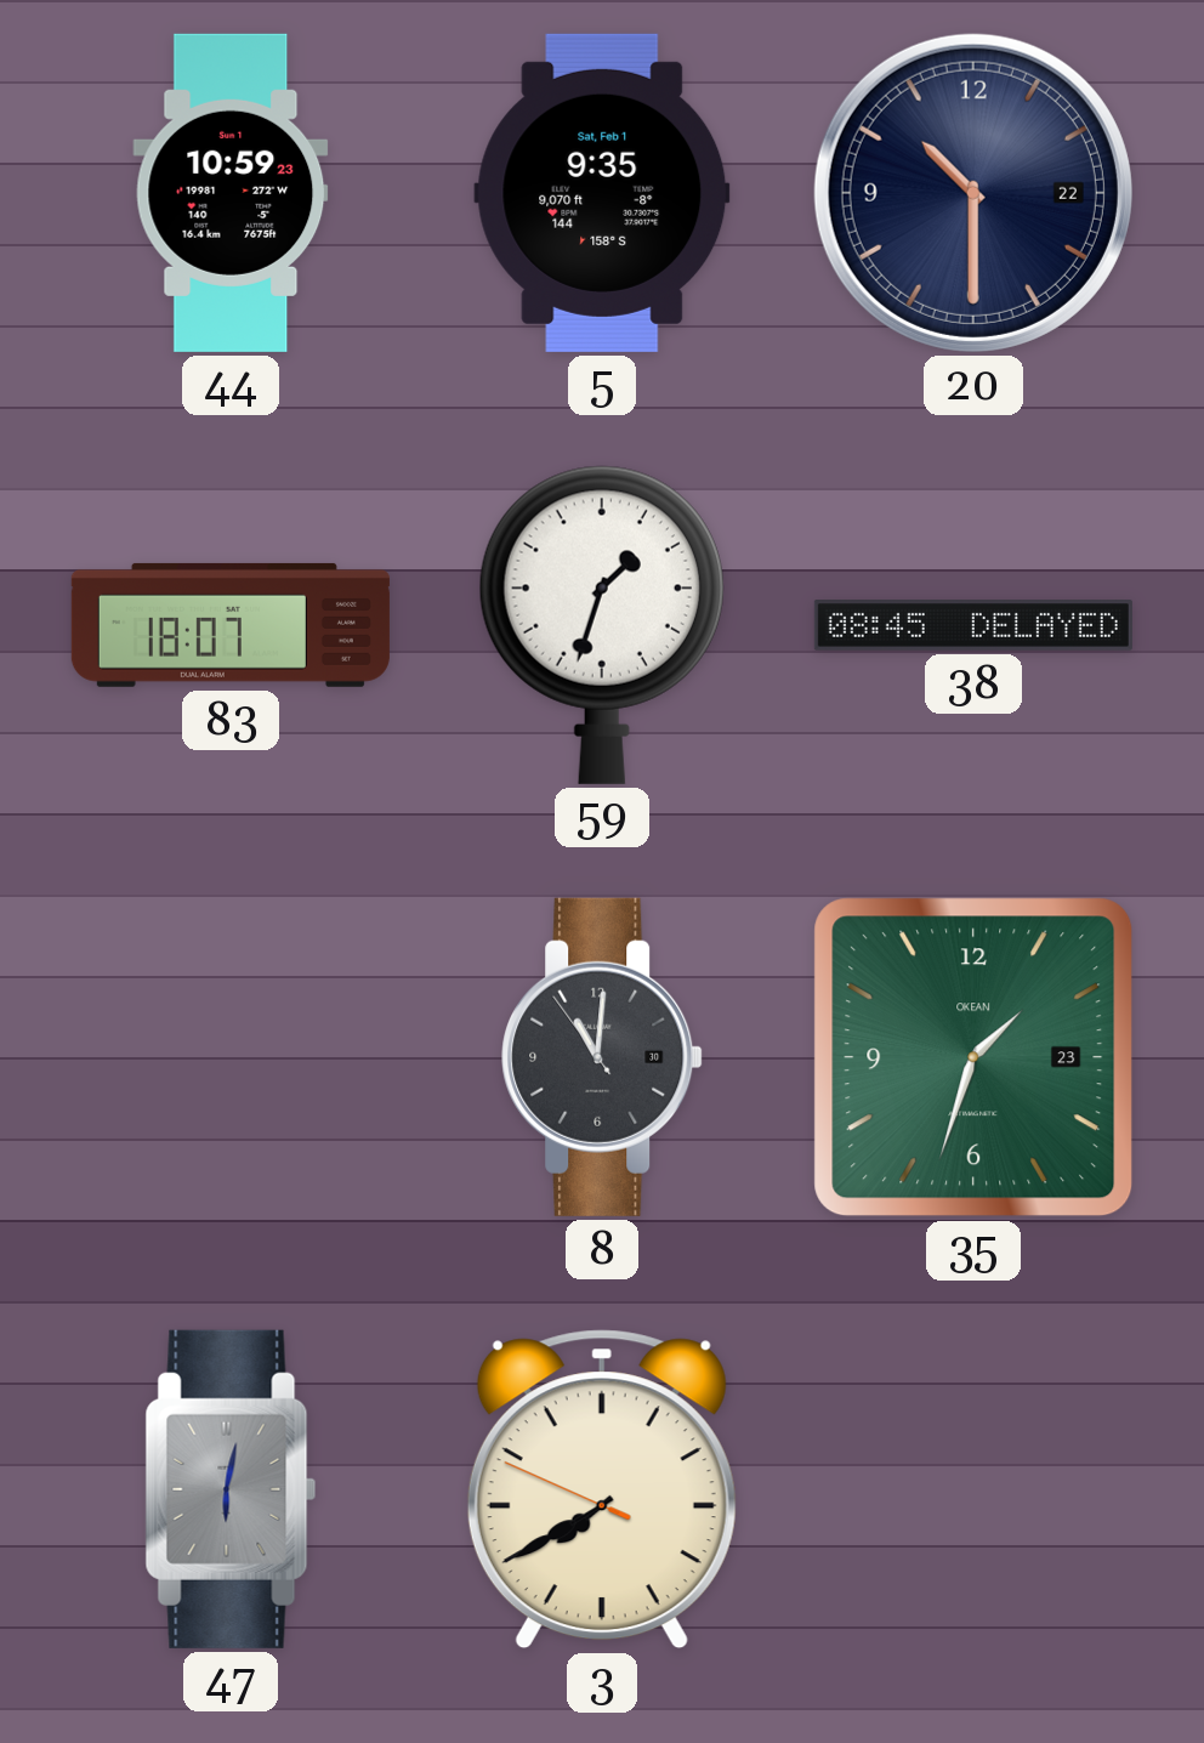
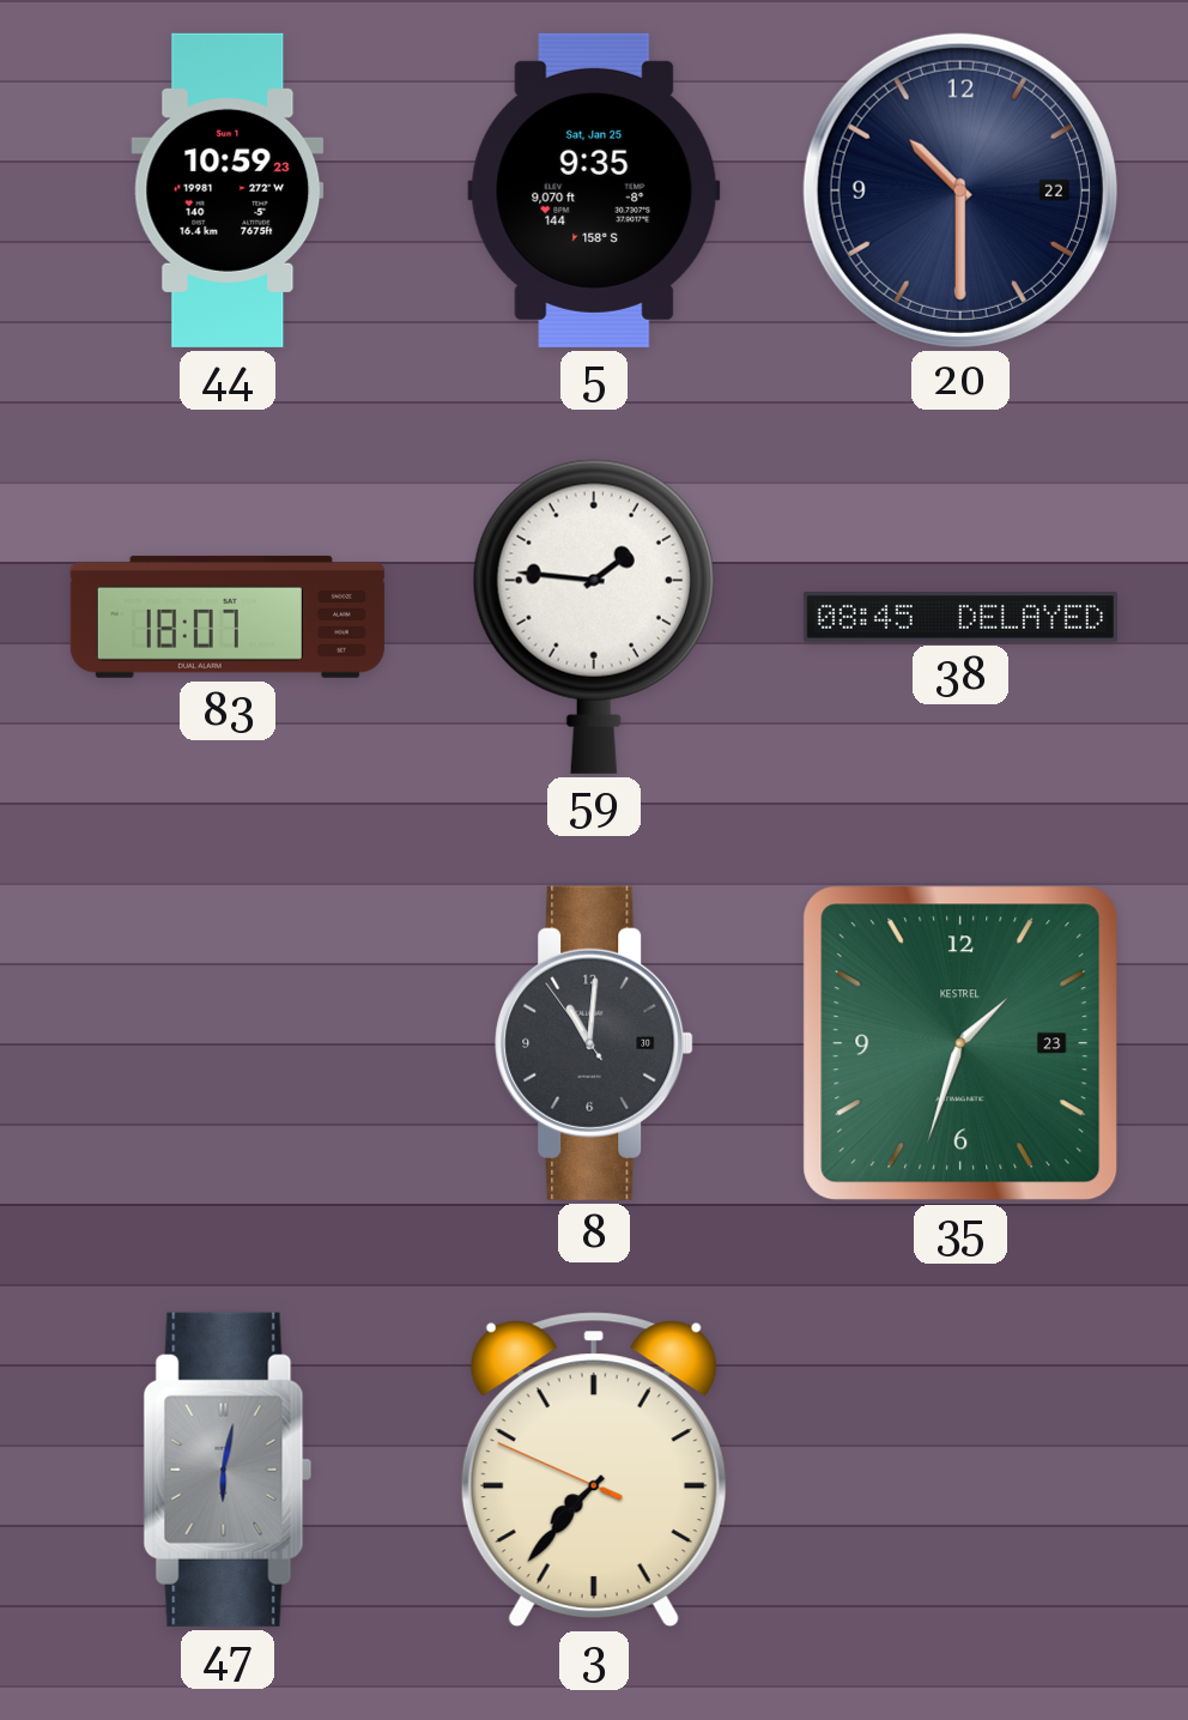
5 date: Sat, Feb 1 -> Sat, Jan 25
59: 1:33 -> 1:46
35 brand: OKEAN -> KESTREL
3: 7:39 -> 7:36
